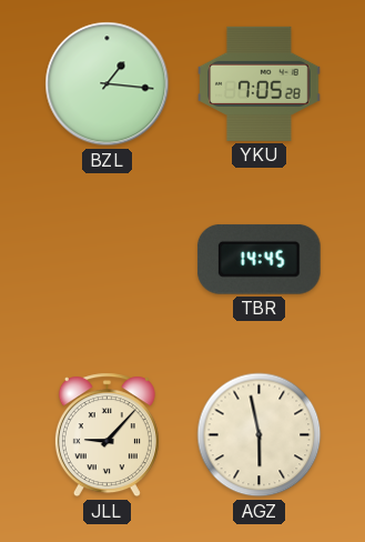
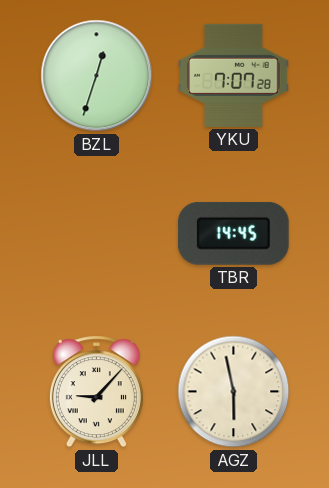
BZL: 1:16 -> 12:33
YKU: 7:05 -> 7:07
